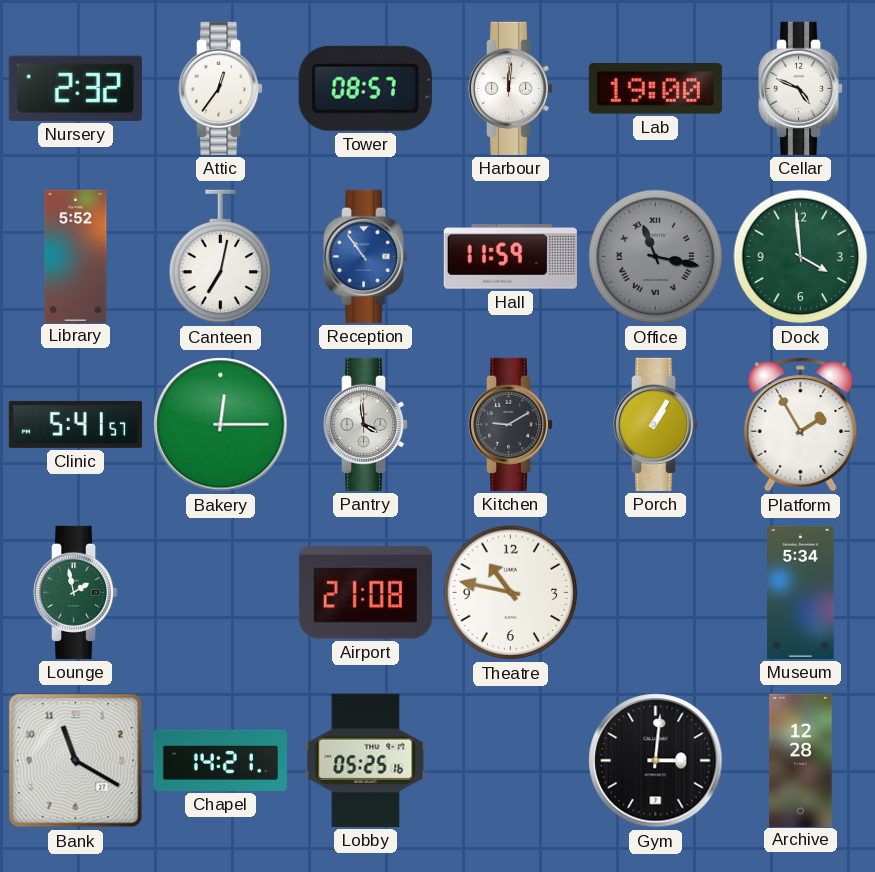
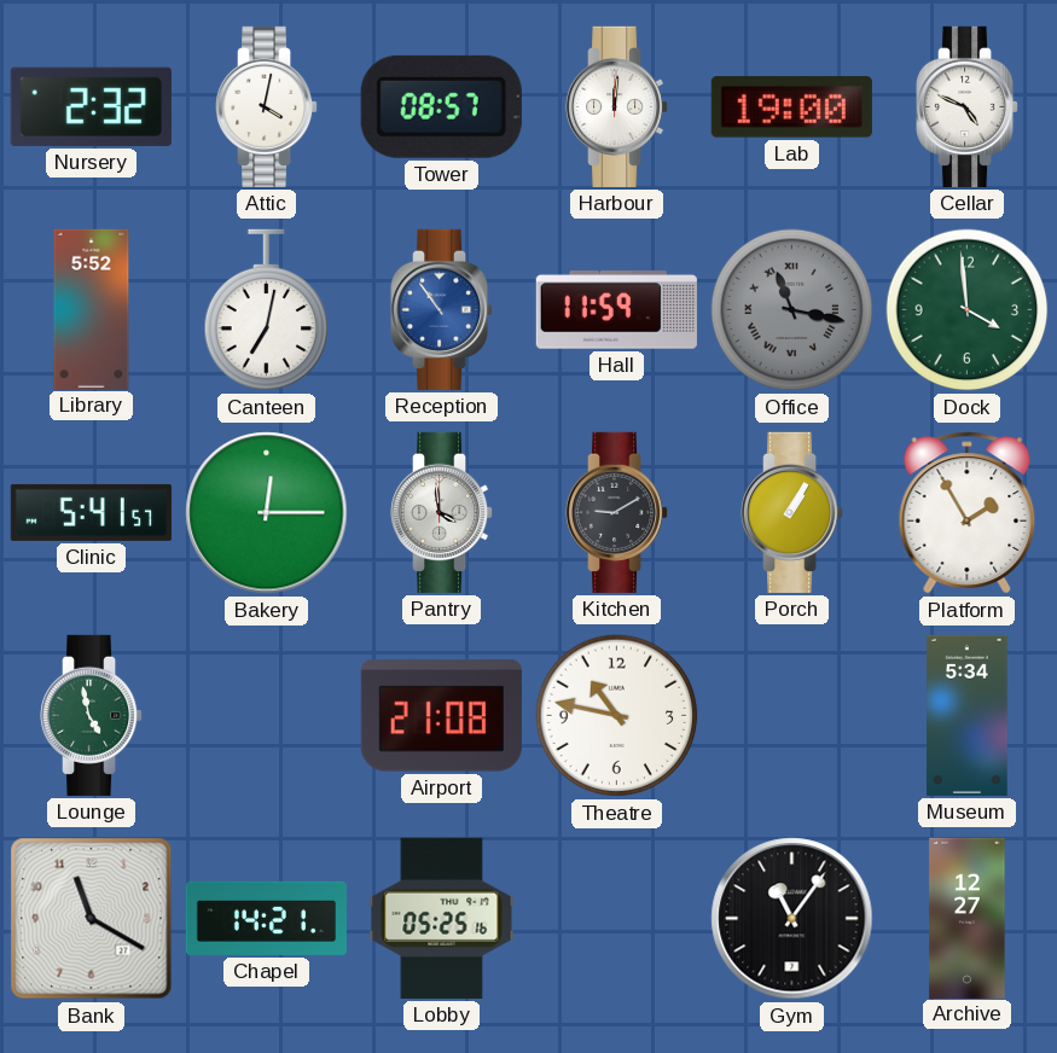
Attic: 12:36 -> 4:02
Lounge: 1:58 -> 4:58
Gym: 3:01 -> 11:06
Archive: 12:28 -> 12:27
